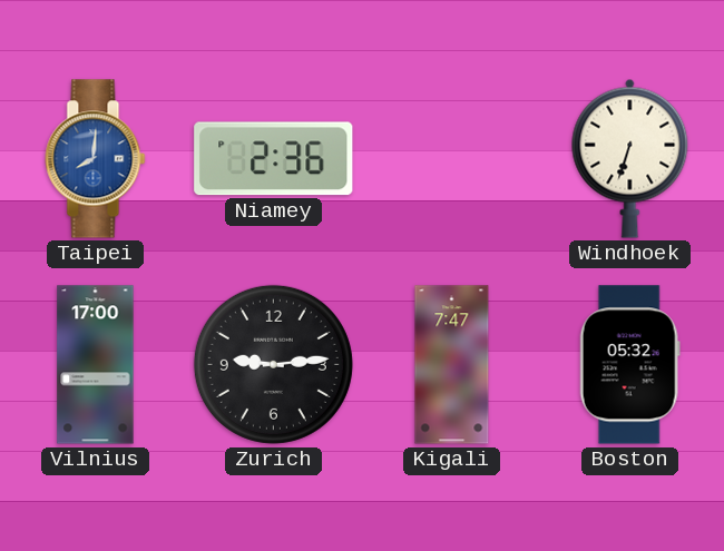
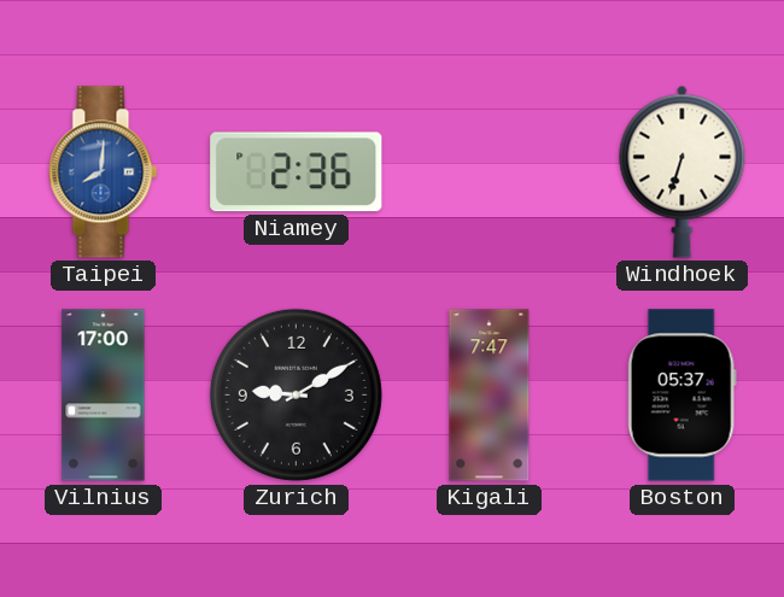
Zurich: 9:14 -> 9:10
Boston: 05:32 -> 05:37
